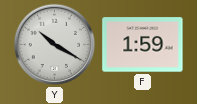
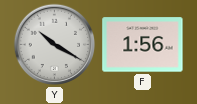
F: 1:59 -> 1:56
